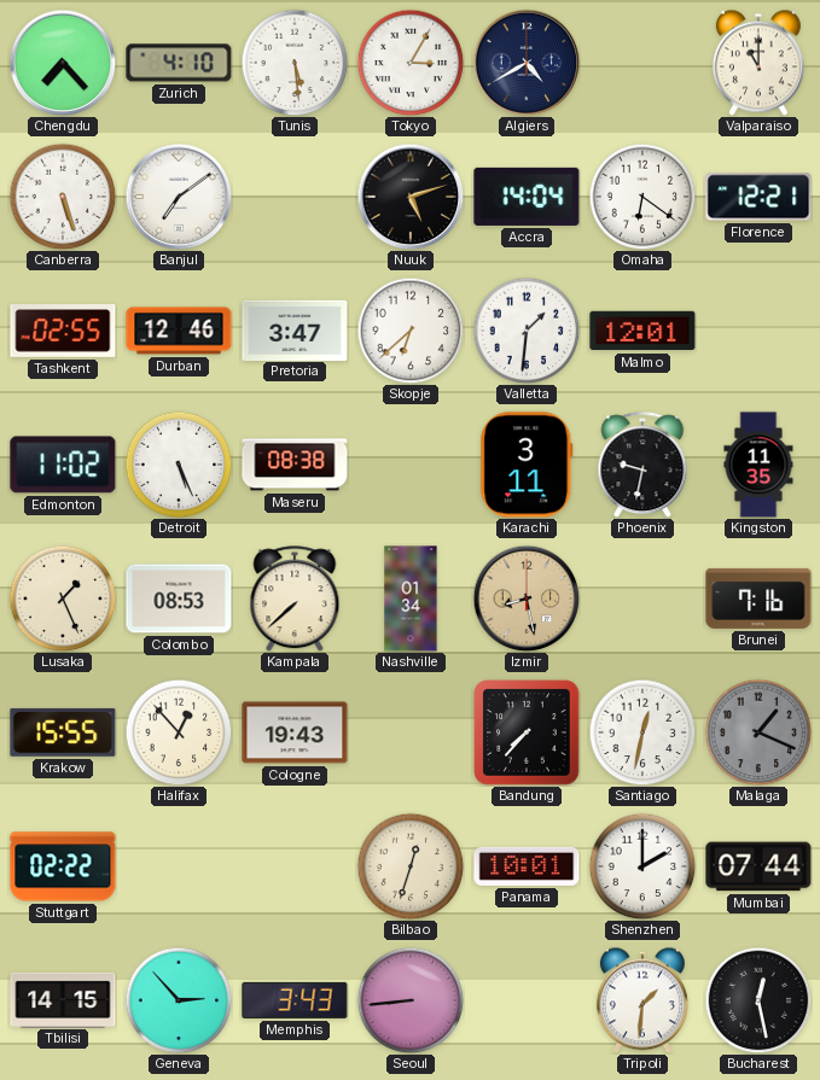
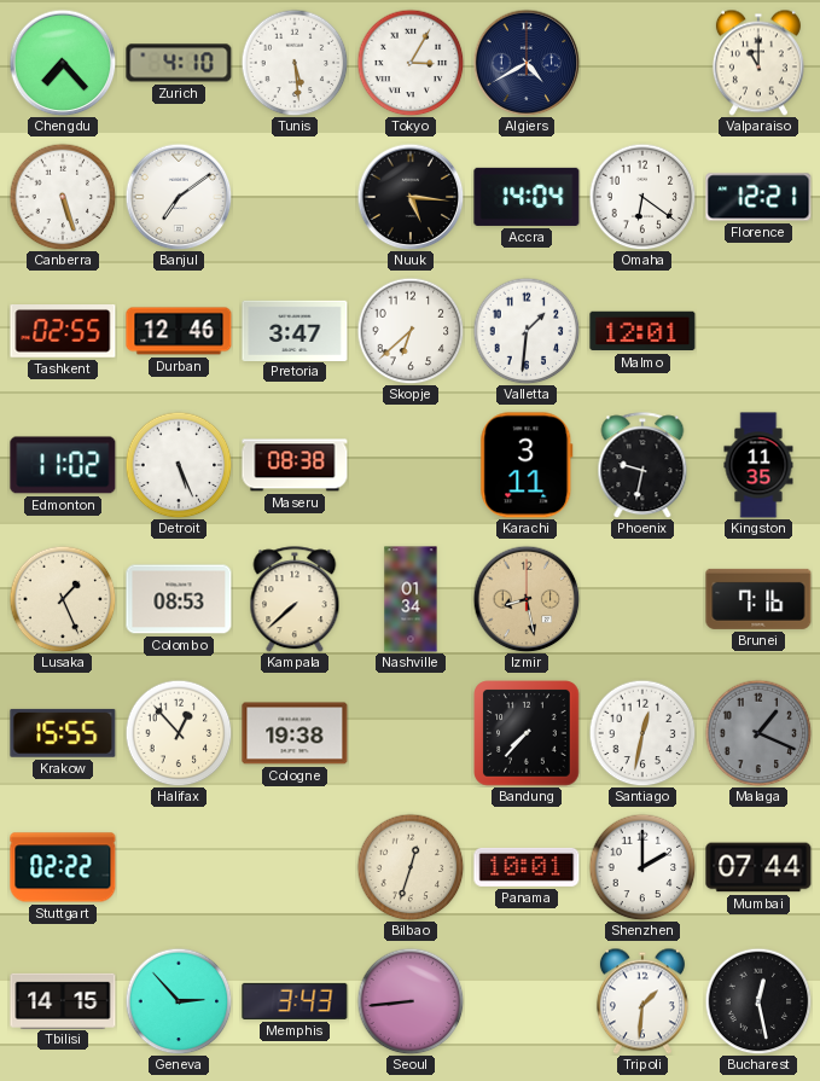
Nuuk: 5:12 -> 5:16
Cologne: 19:43 -> 19:38
